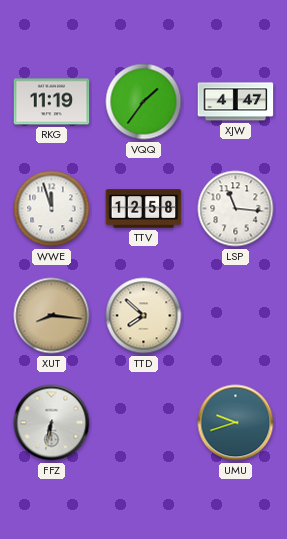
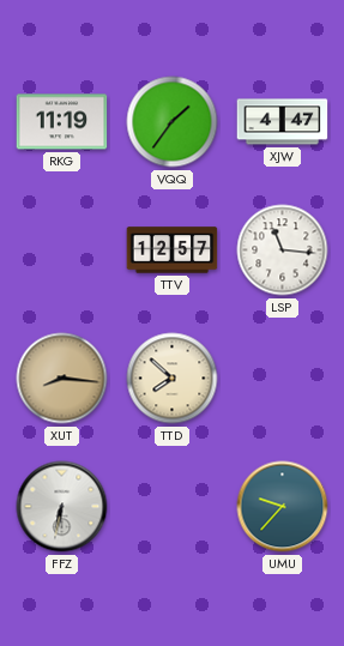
WWE: 11:57 -> none
TTV: 12:58 -> 12:57
UMU: 9:42 -> 9:37
